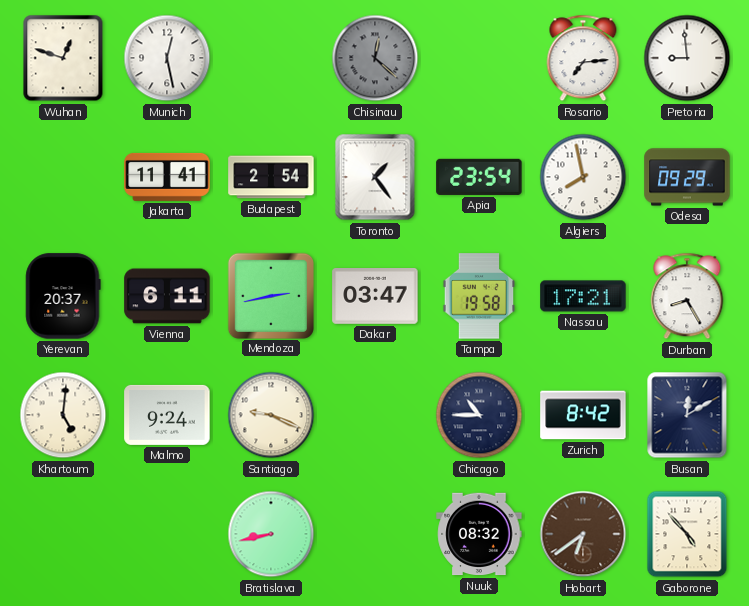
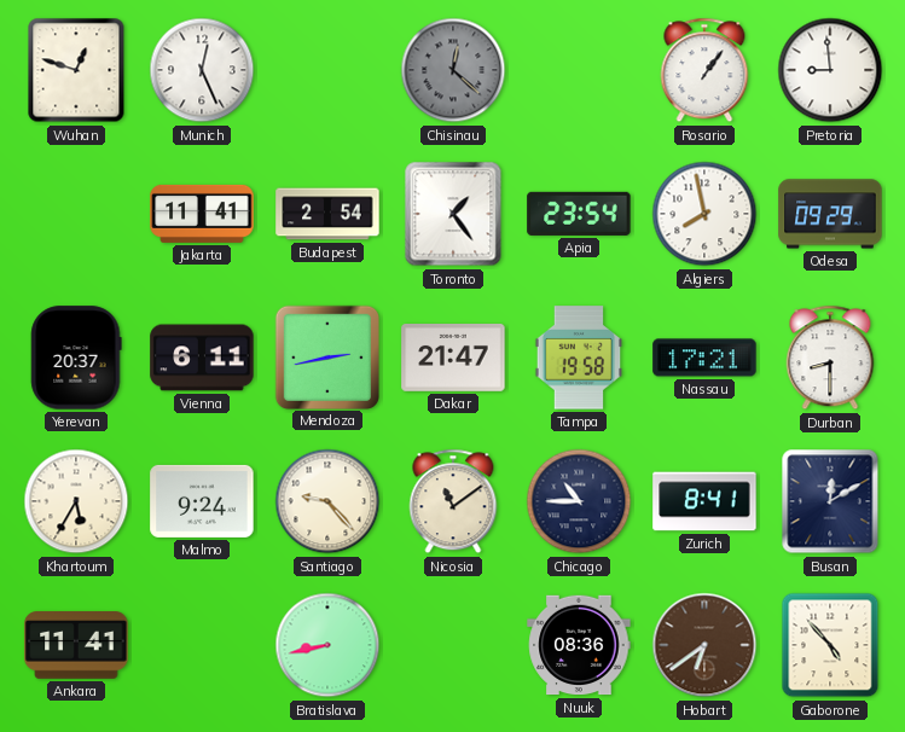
Munich: 12:28 -> 12:26
Rosario: 7:14 -> 1:06
Dakar: 03:47 -> 21:47
Durban: 8:25 -> 8:30
Khartoum: 5:01 -> 5:35
Santiago: 9:19 -> 9:23
Nicosia: none -> 11:09
Zurich: 8:42 -> 8:41
Ankara: none -> 11:41
Nuuk: 08:32 -> 08:36
